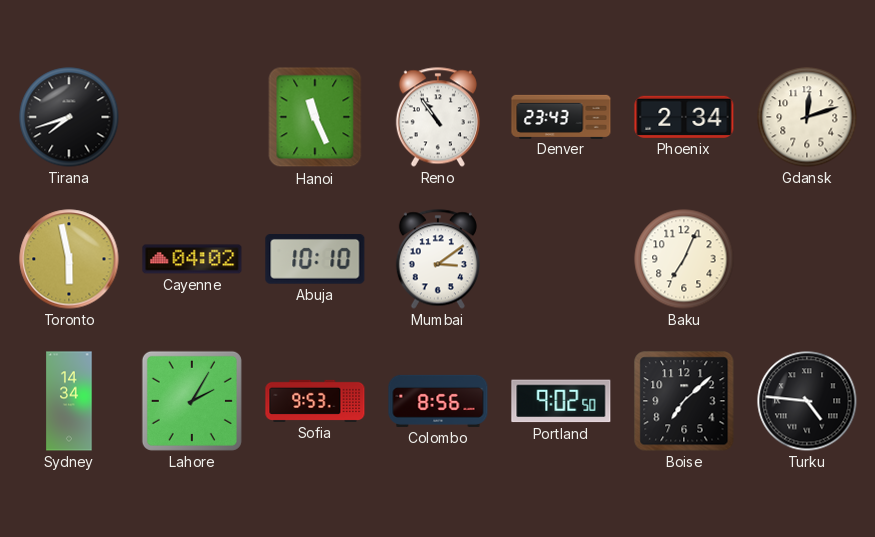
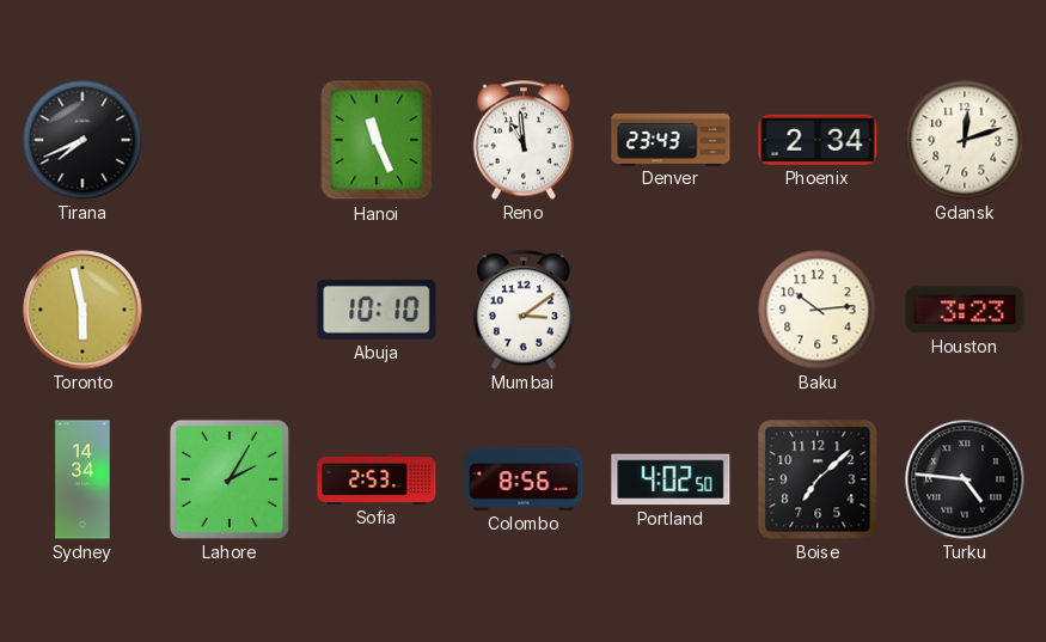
Tirana: 7:42 -> 7:41
Reno: 10:54 -> 10:59
Cayenne: 04:02 -> none
Baku: 7:04 -> 10:14
Houston: none -> 3:23
Sofia: 9:53 -> 2:53
Portland: 9:02 -> 4:02
